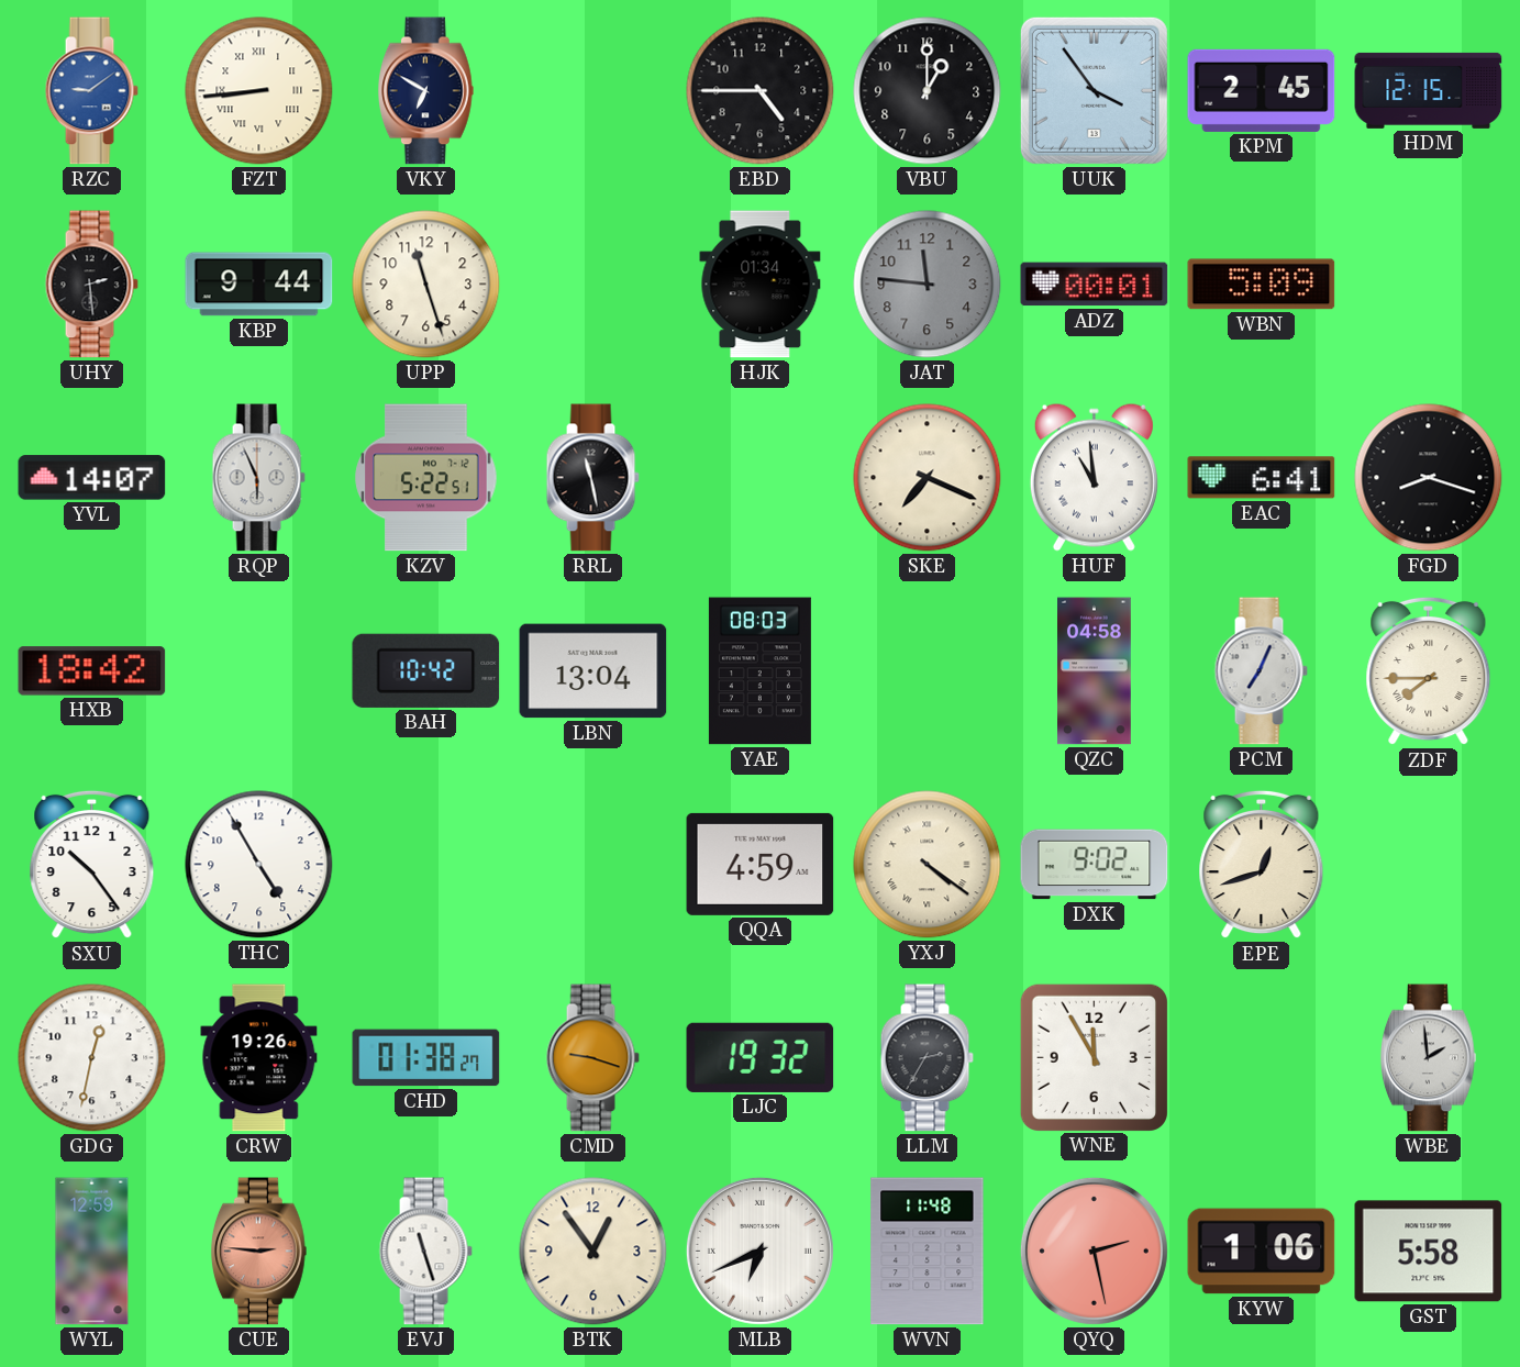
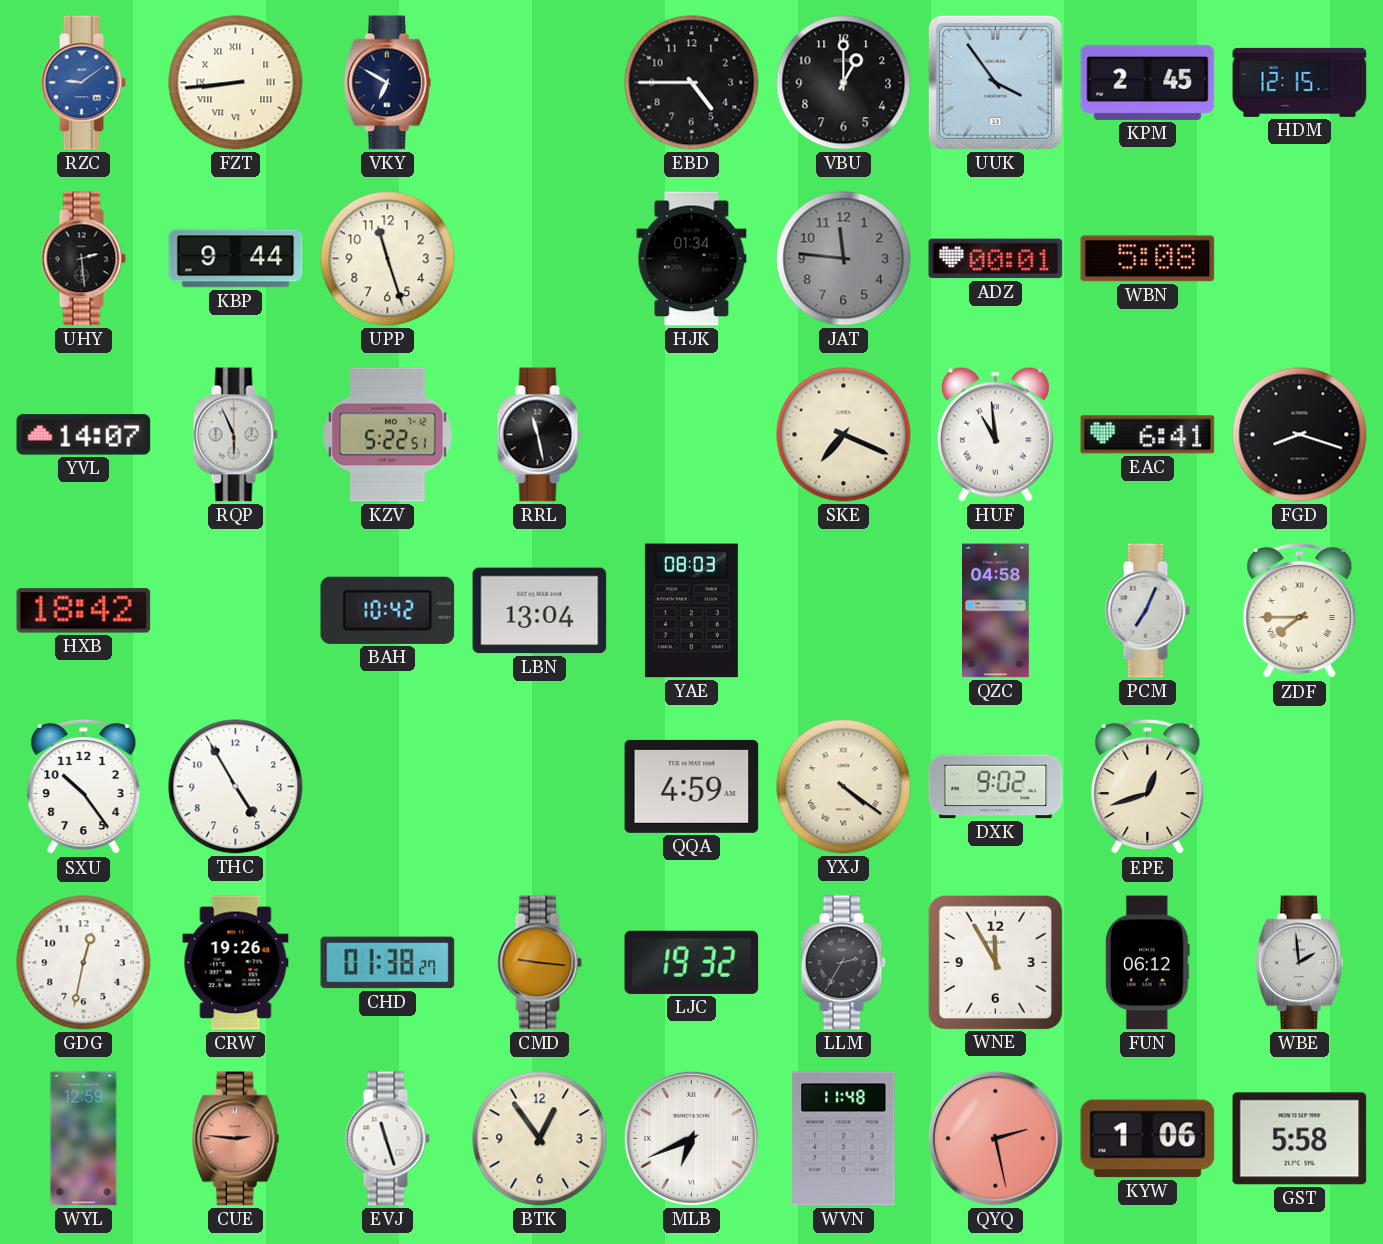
WBN: 5:09 -> 5:08
CMD: 9:18 -> 9:16
FUN: none -> 06:12
